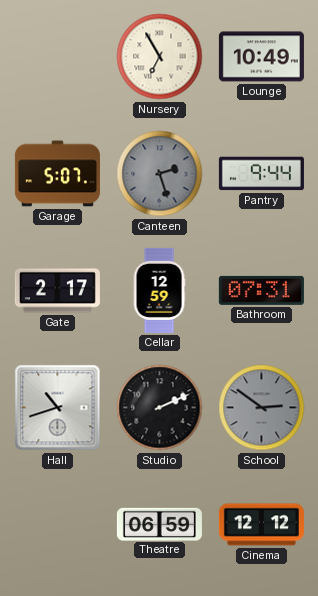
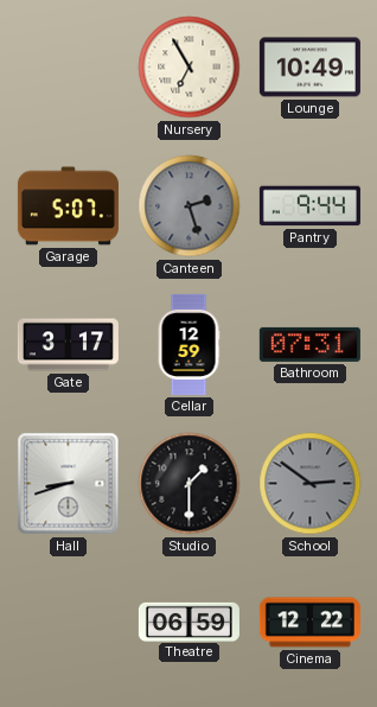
Gate: 2:17 -> 3:17
Hall: 10:42 -> 8:42
Studio: 2:11 -> 1:30
Cinema: 12:12 -> 12:22
